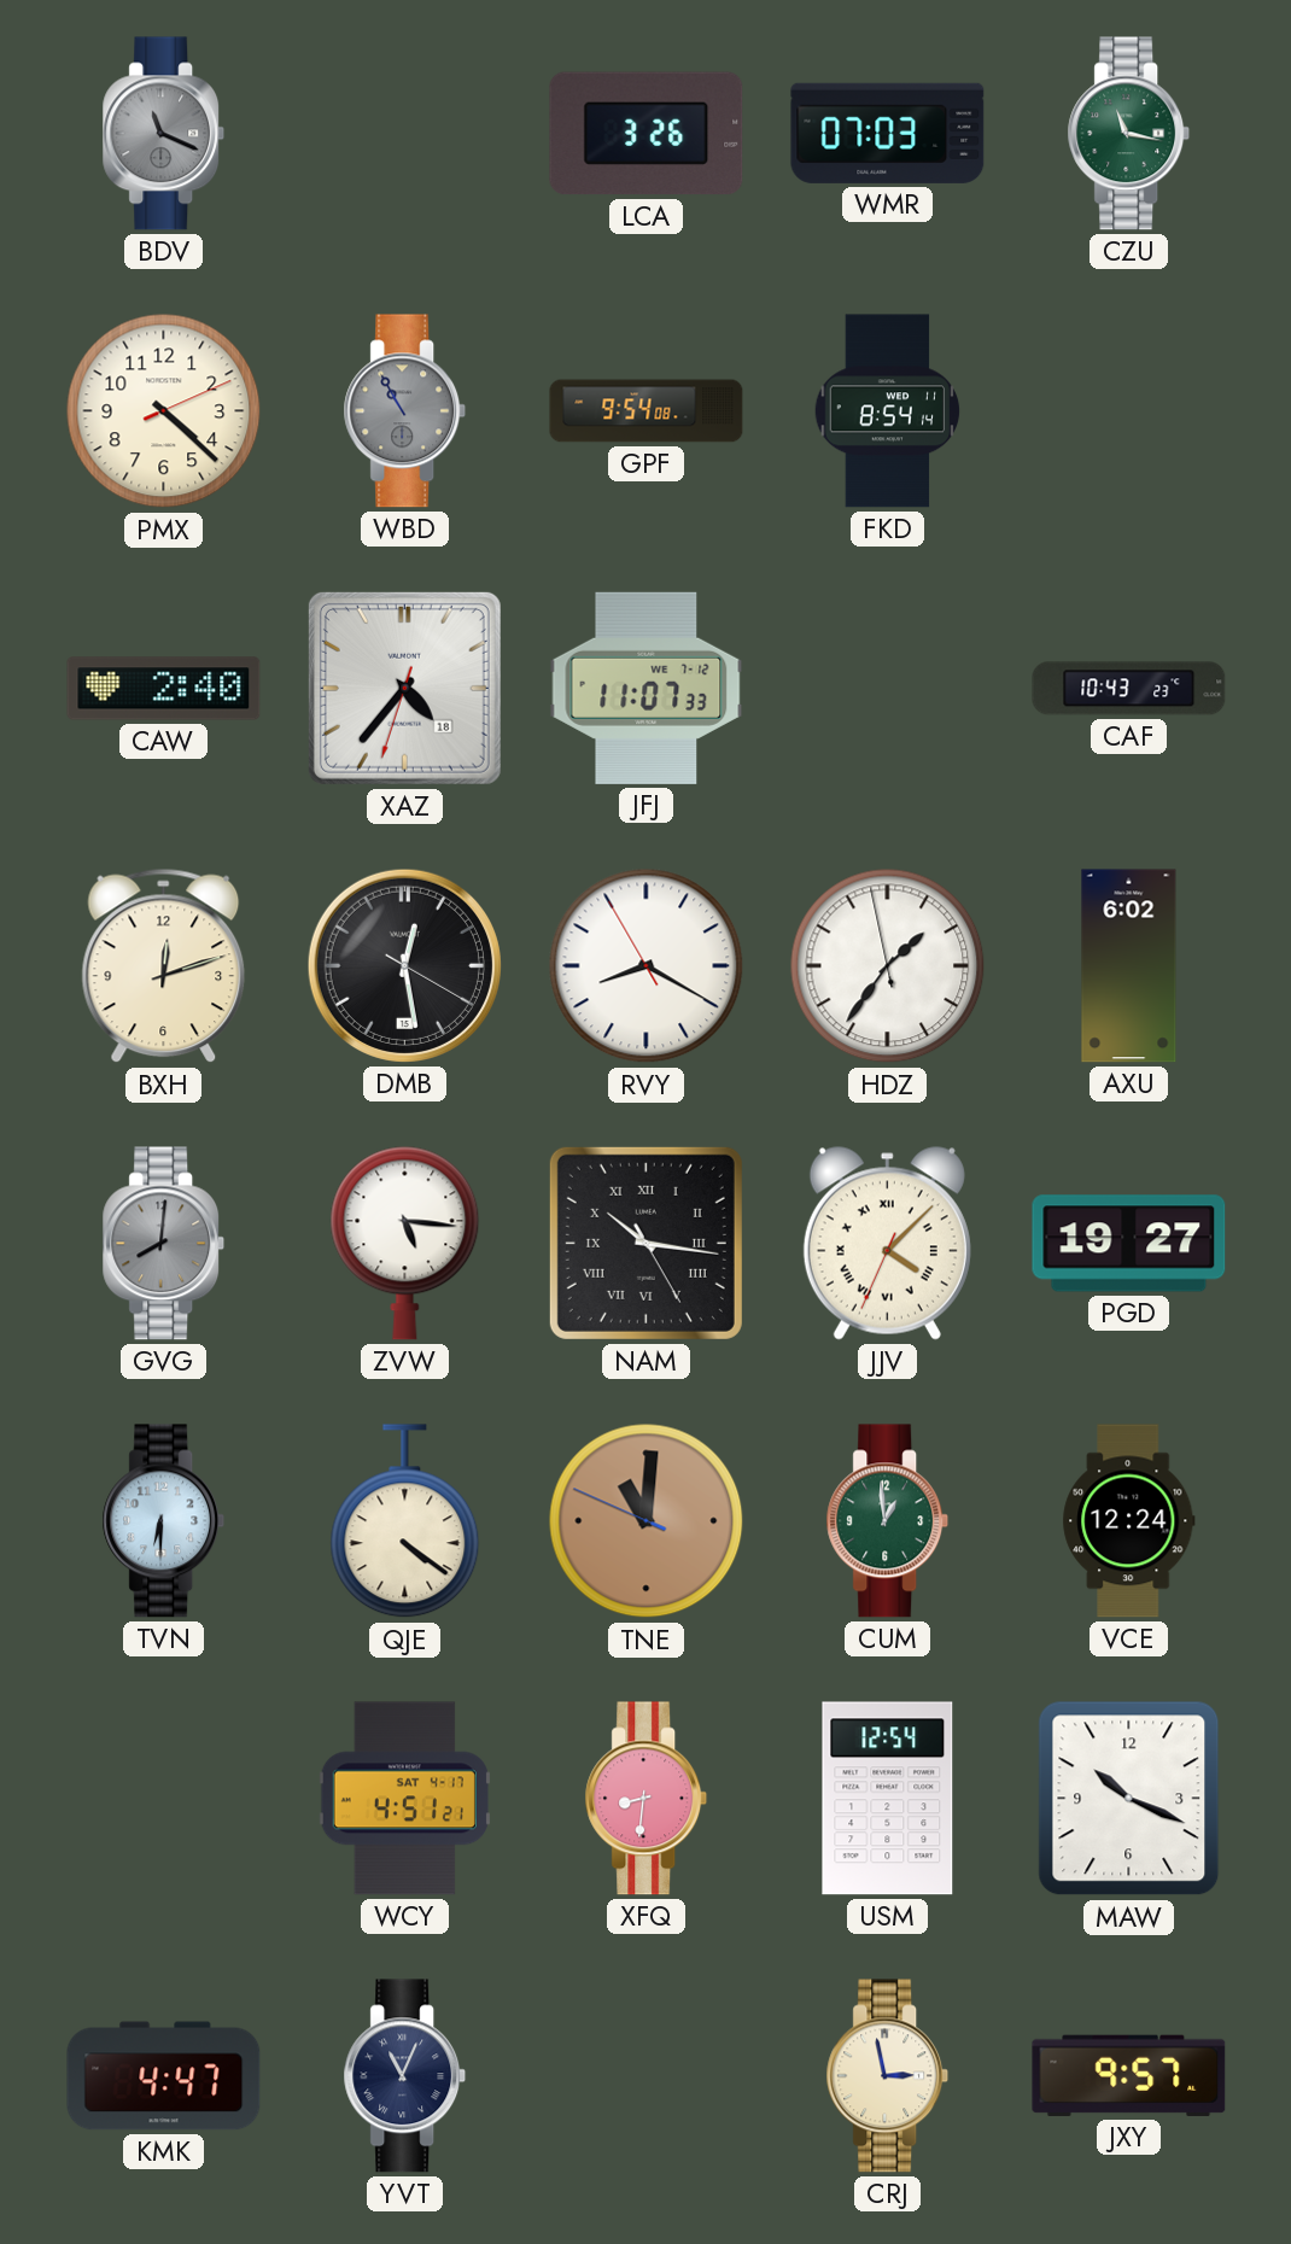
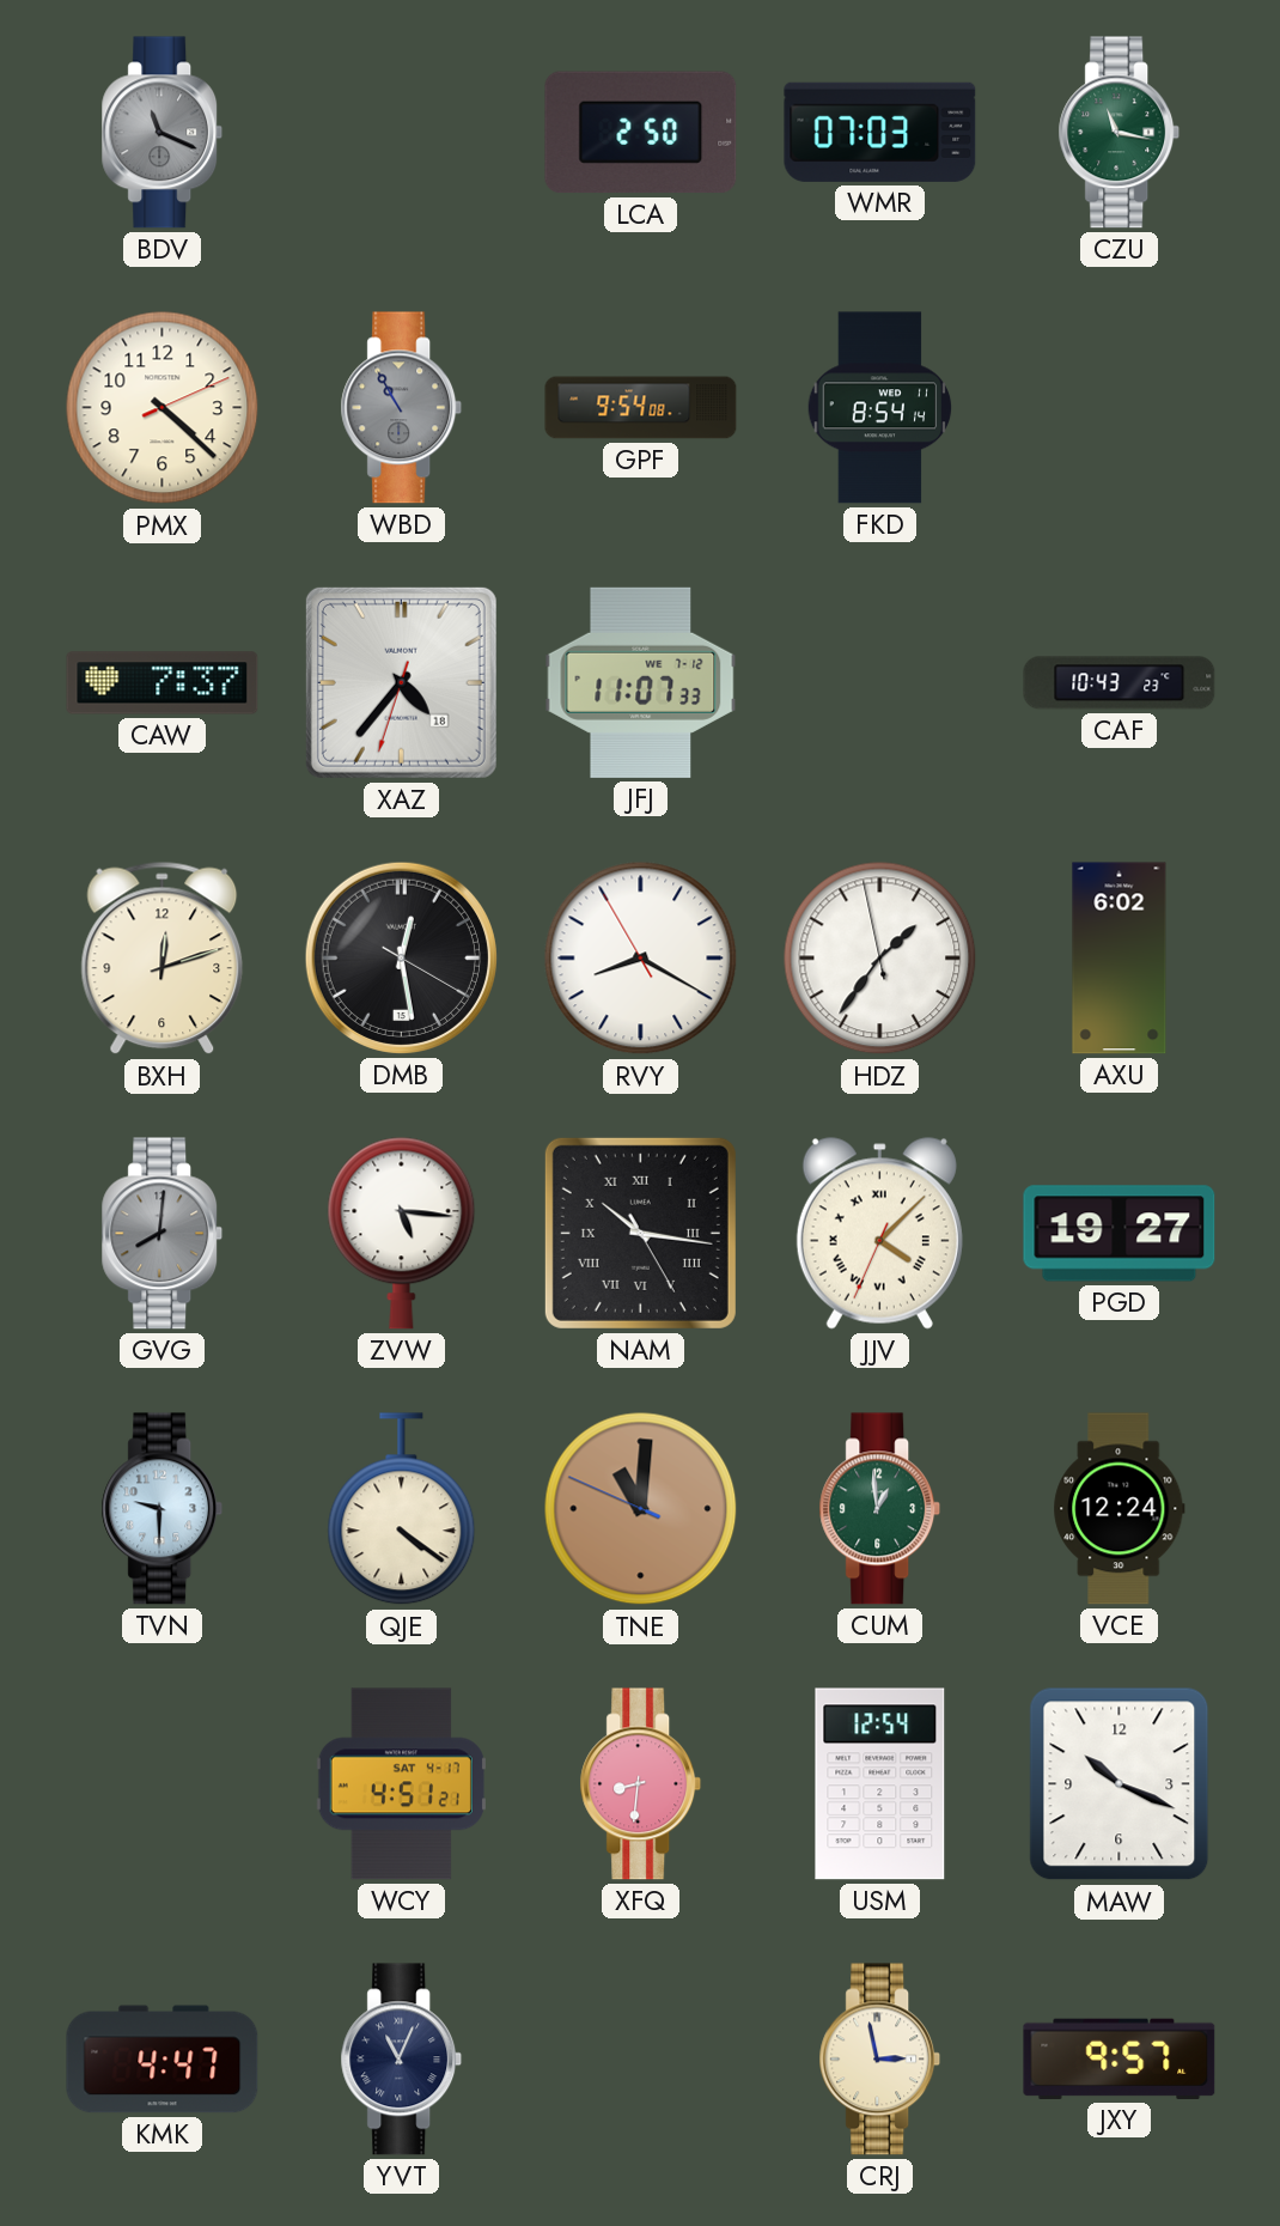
LCA: 3:26 -> 2:50
CAW: 2:40 -> 7:37
TVN: 6:30 -> 9:30
